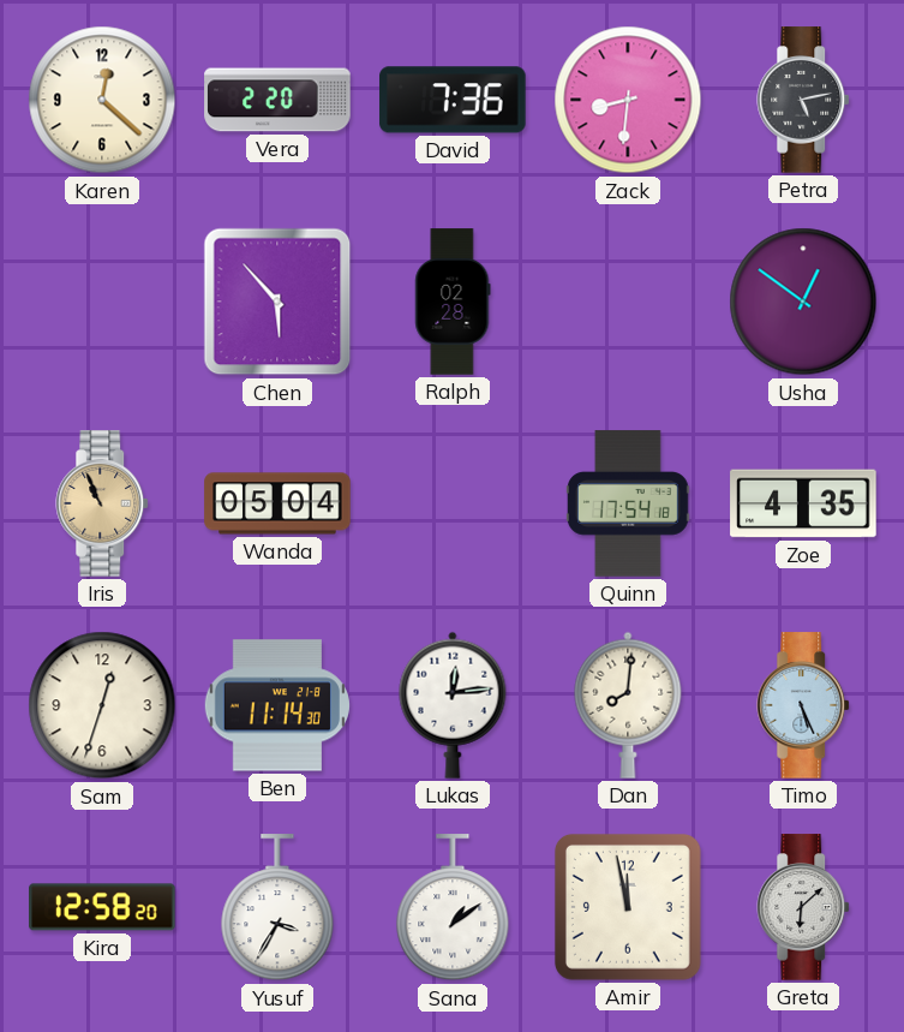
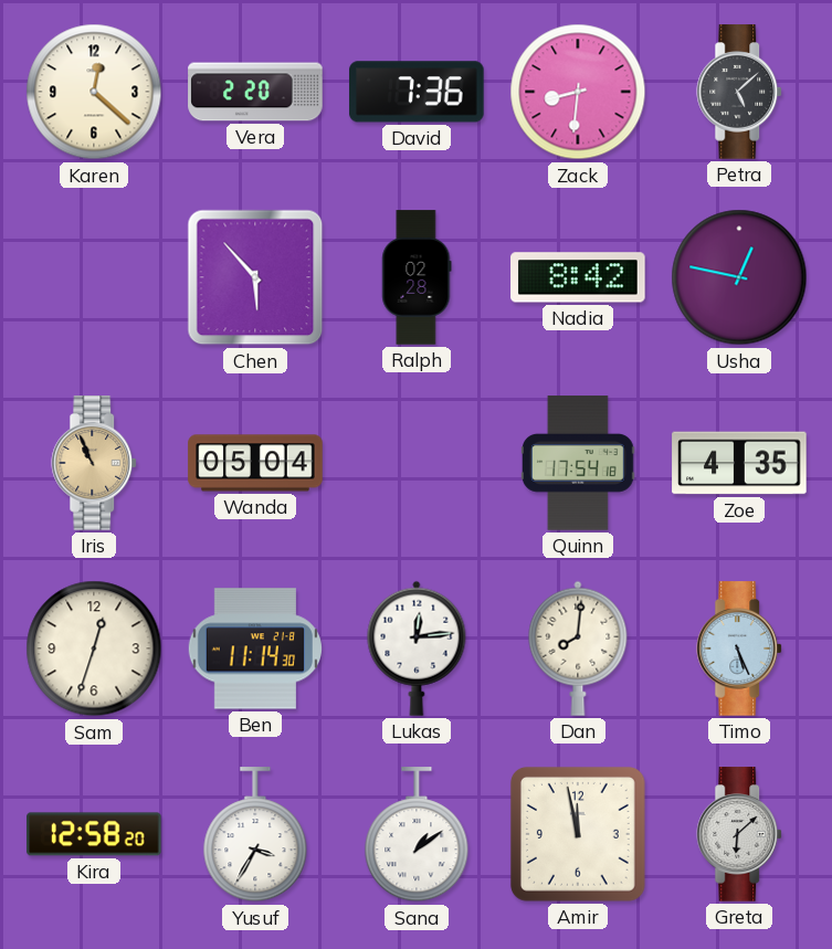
Petra: 5:13 -> 5:08
Nadia: none -> 8:42
Usha: 12:51 -> 12:47
